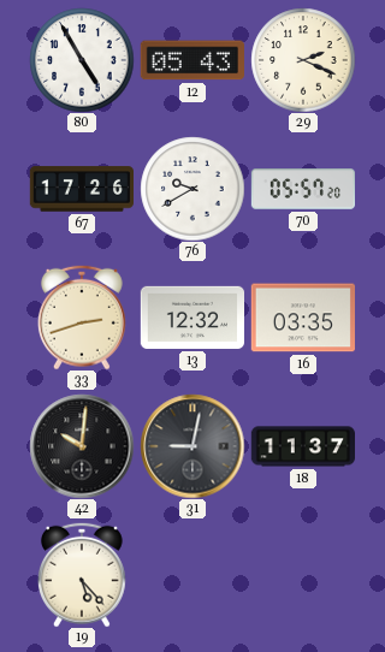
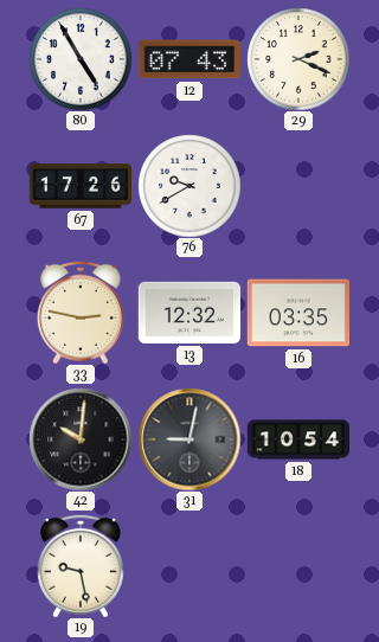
12: 05:43 -> 07:43
70: 05:57 -> none
33: 2:42 -> 2:47
18: 11:37 -> 10:54
19: 5:23 -> 9:28
